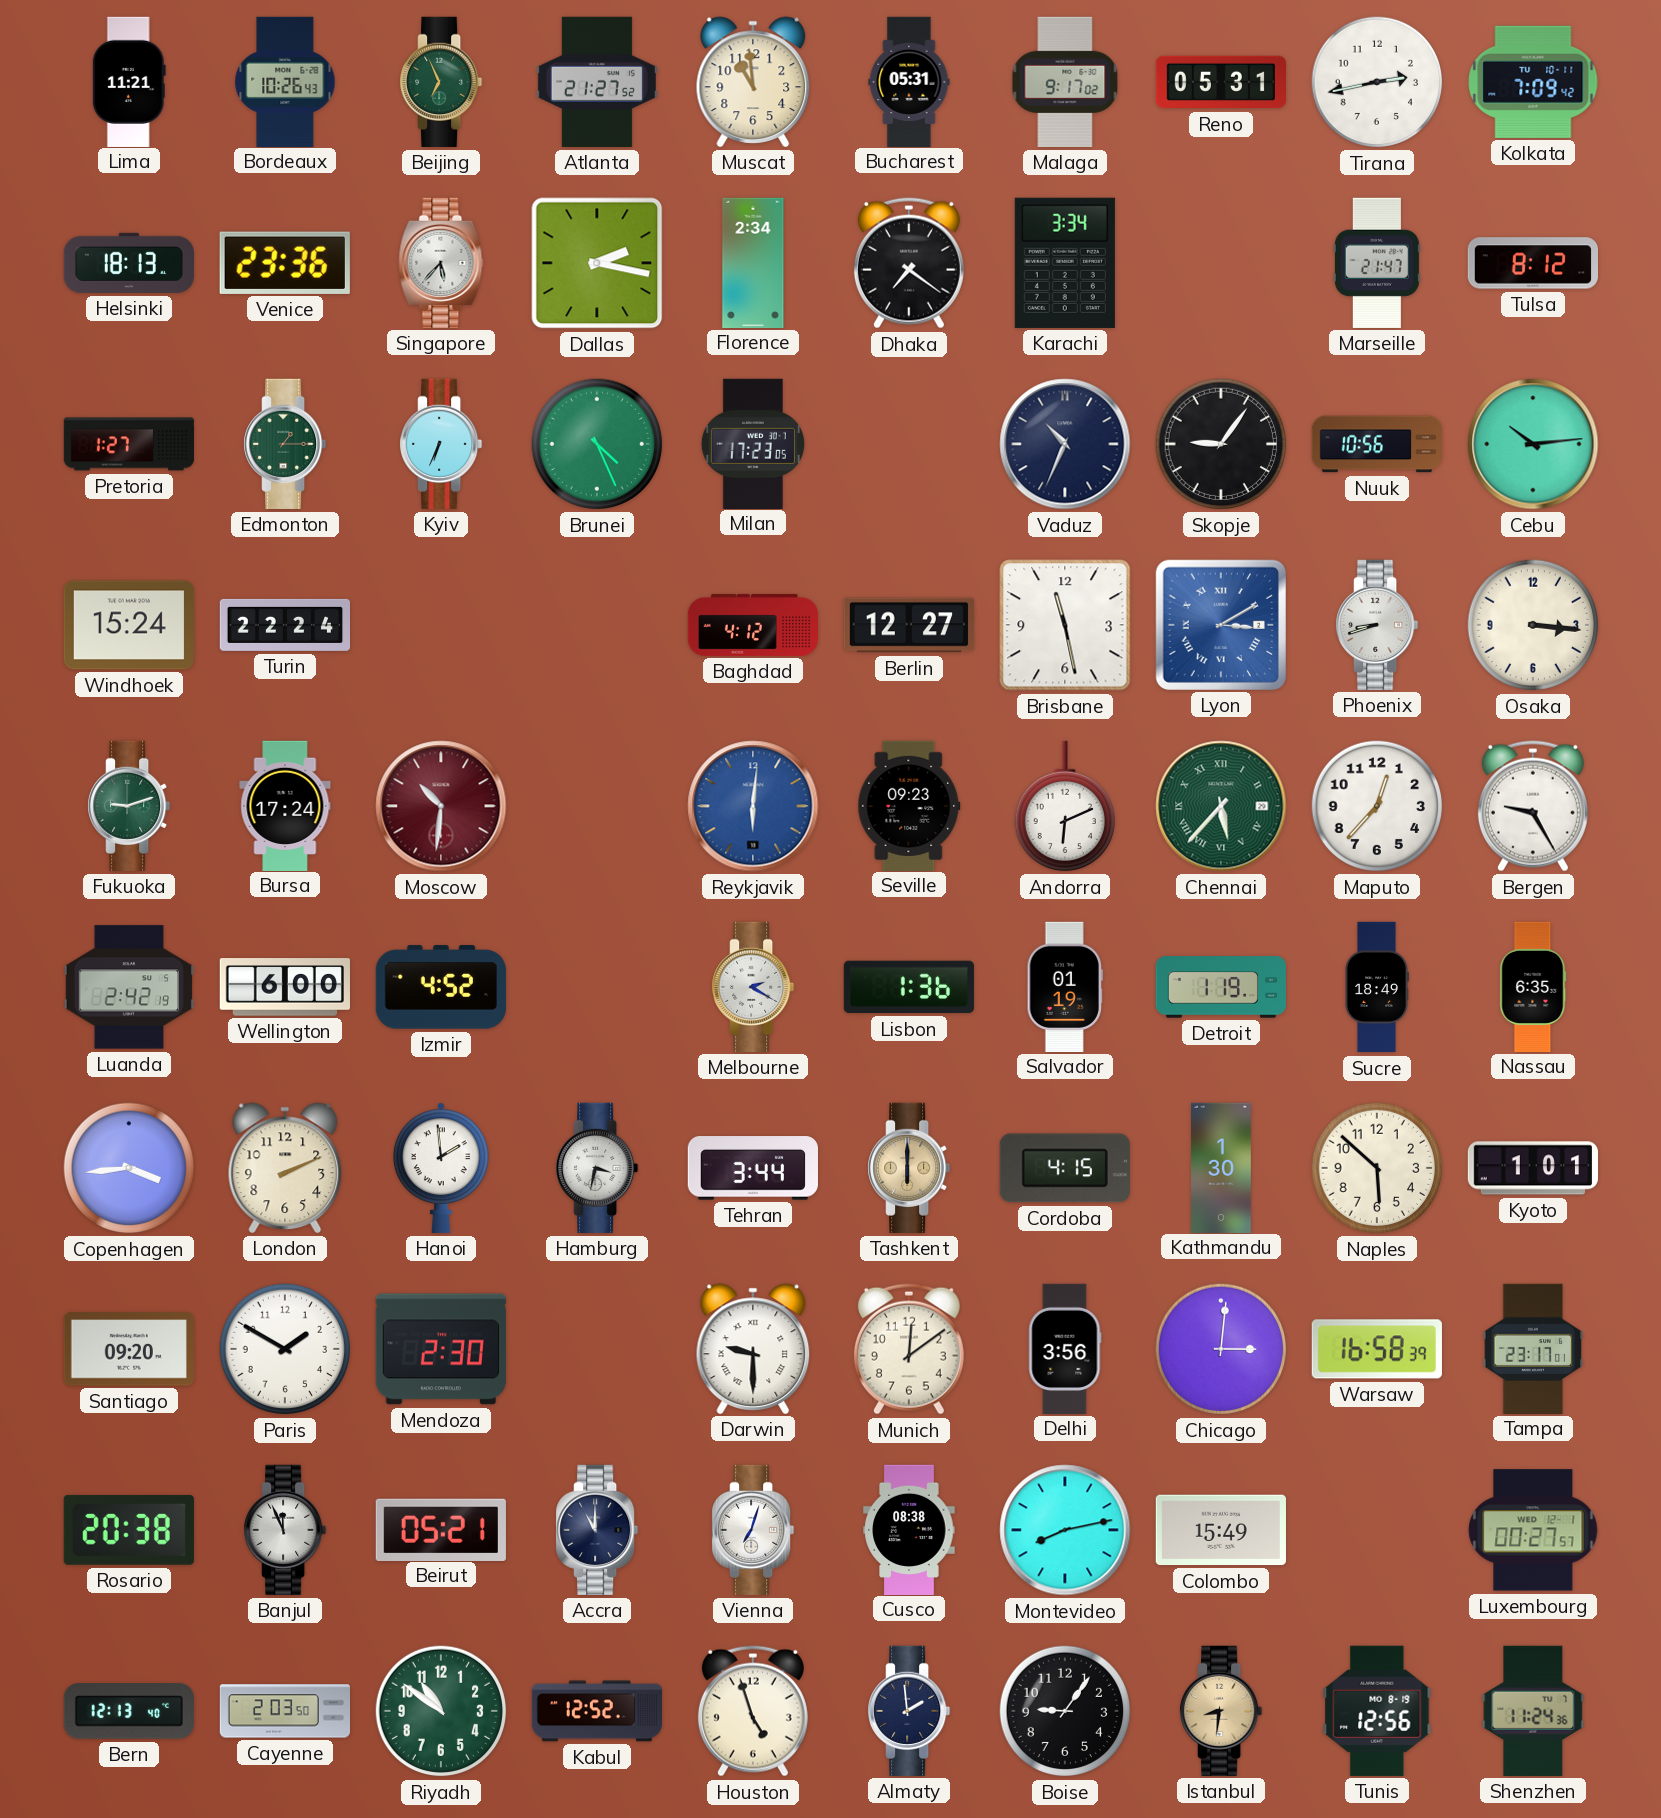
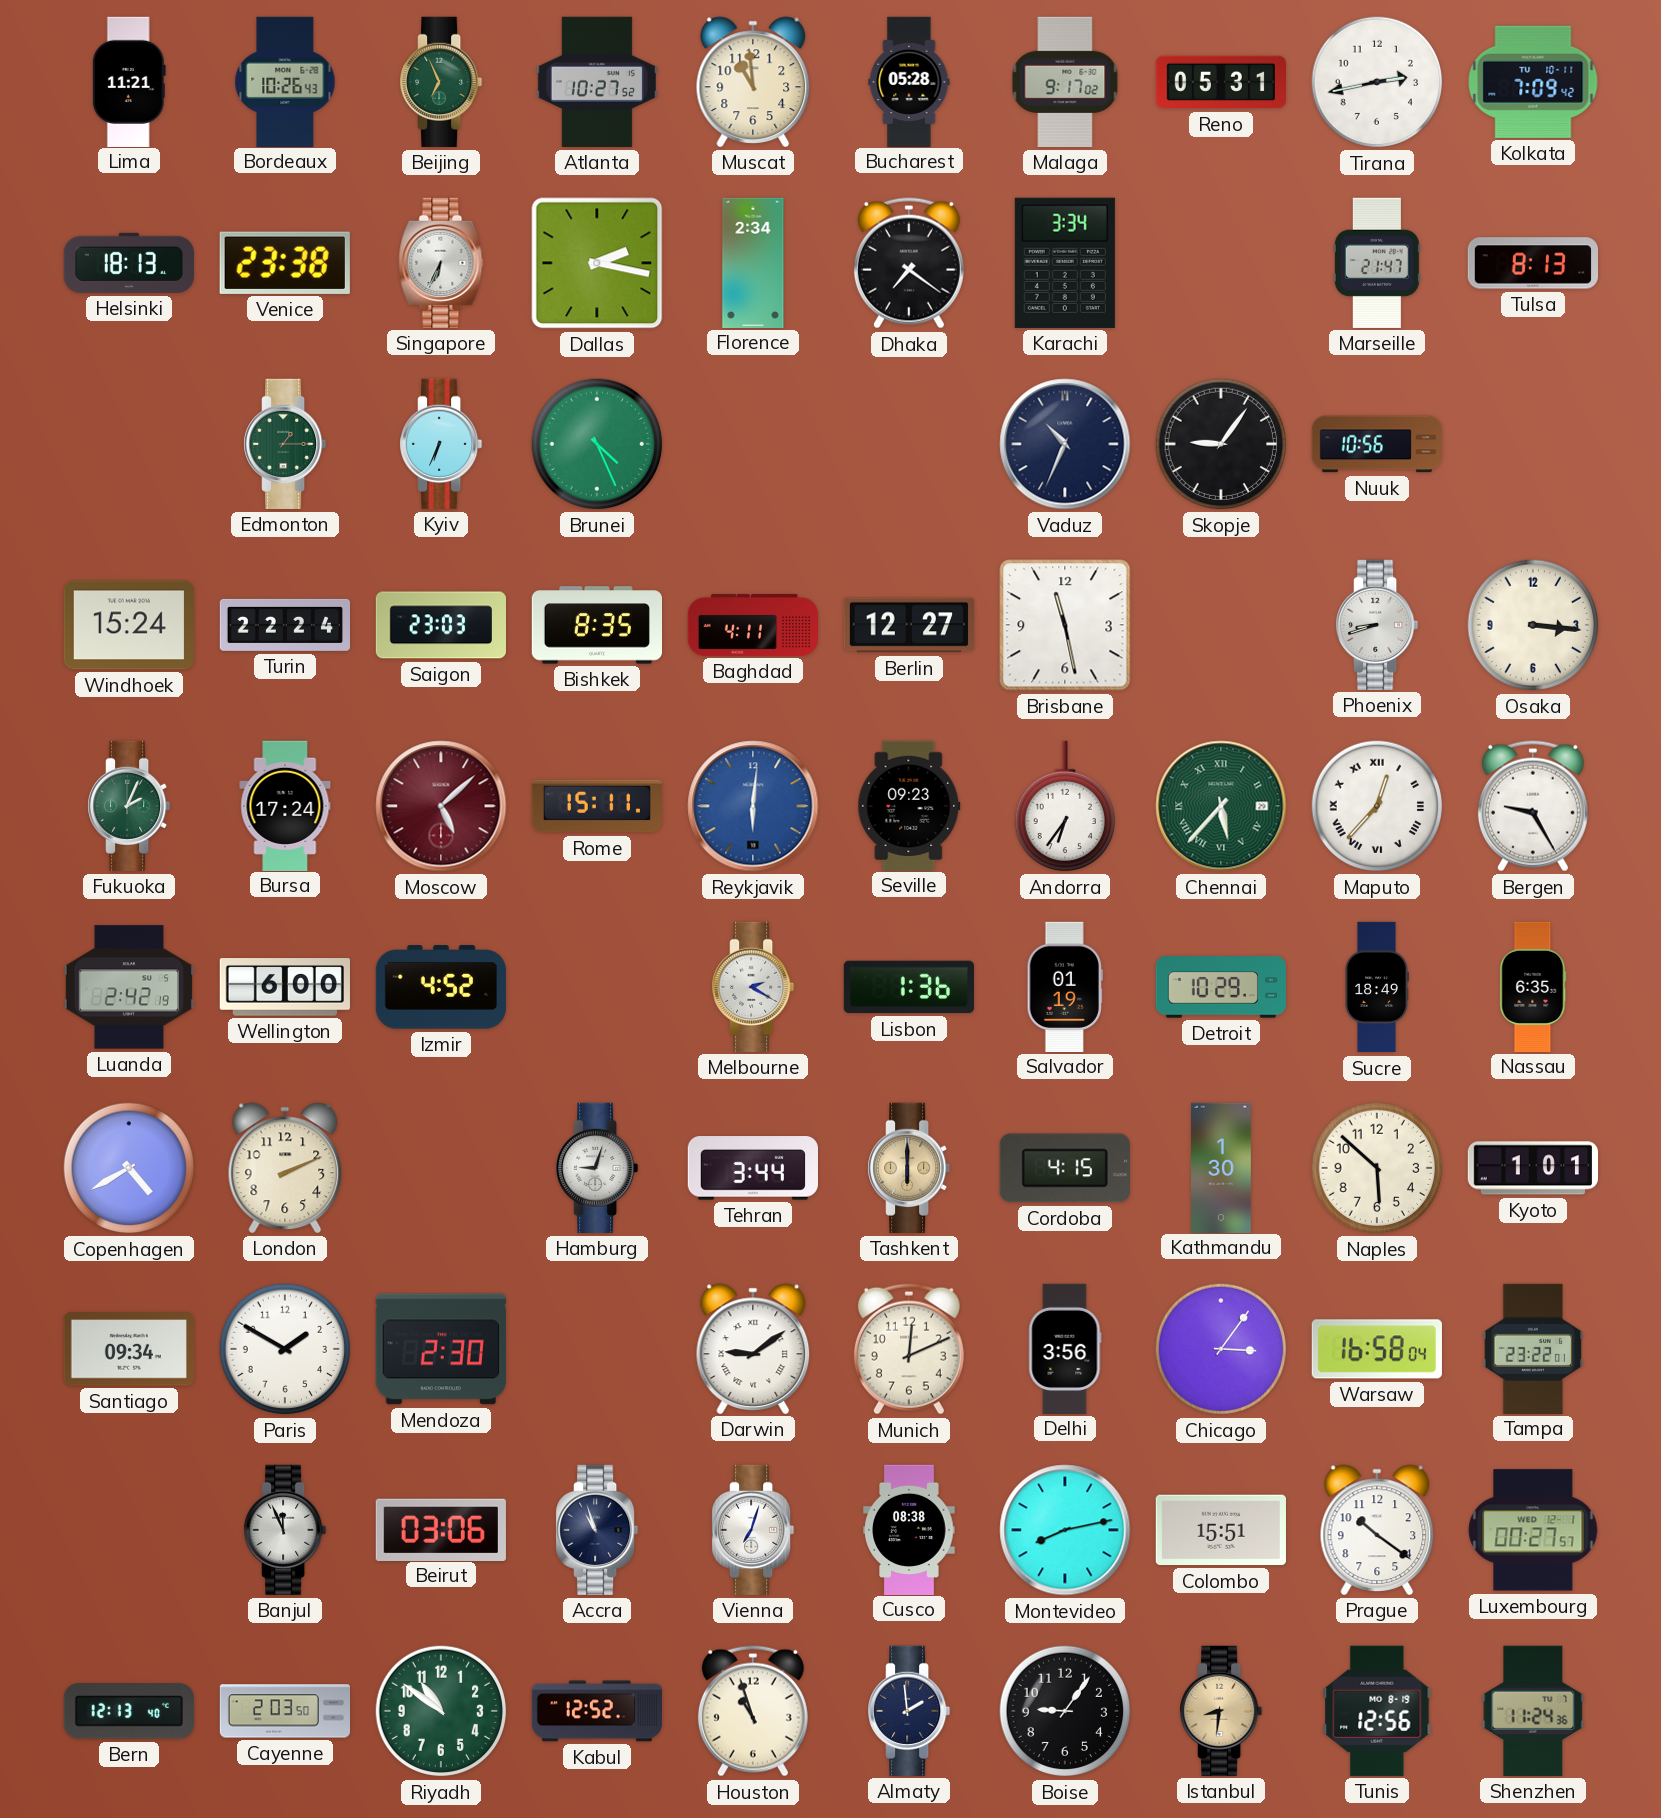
Atlanta: 21:27 -> 10:27
Bucharest: 05:31 -> 05:28
Venice: 23:36 -> 23:38
Singapore: 5:37 -> 6:34
Tulsa: 8:12 -> 8:13
Pretoria: 1:27 -> none
Milan: 17:23 -> none
Cebu: 10:14 -> none
Saigon: none -> 23:03
Bishkek: none -> 8:35
Baghdad: 4:12 -> 4:11
Lyon: 3:10 -> none
Fukuoka: 9:12 -> 2:04
Moscow: 10:31 -> 5:08
Rome: none -> 15:11
Andorra: 6:11 -> 6:36
Maputo numerals: Arabic -> Roman
Detroit: 1:19 -> 10:29
Copenhagen: 3:44 -> 4:40
Hanoi: 1:59 -> none
Hamburg: 3:32 -> 9:03
Santiago: 09:20 -> 09:34
Darwin: 9:30 -> 9:09
Munich: 12:09 -> 12:11
Chicago: 3:01 -> 3:06
Warsaw: 16:58:39 -> 16:58:04
Tampa: 23:17 -> 23:22
Rosario: 20:38 -> none
Beirut: 05:21 -> 03:06
Accra: 11:00 -> 10:57
Colombo: 15:49 -> 15:51
Prague: none -> 10:21
Houston: 4:57 -> 10:57
